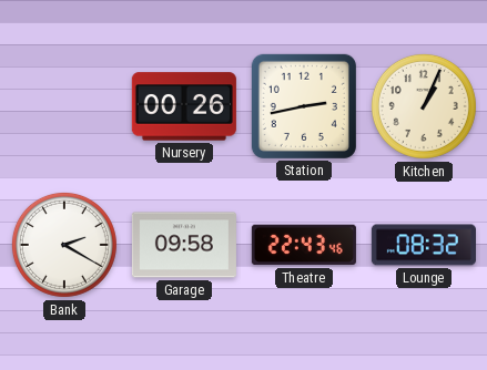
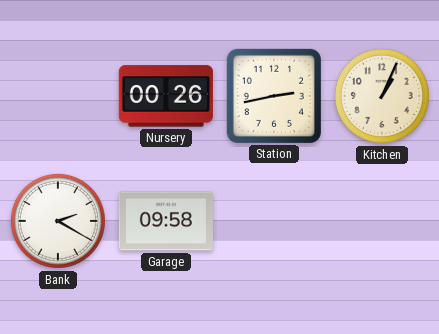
Theatre: 22:43 -> none
Lounge: 08:32 -> none
